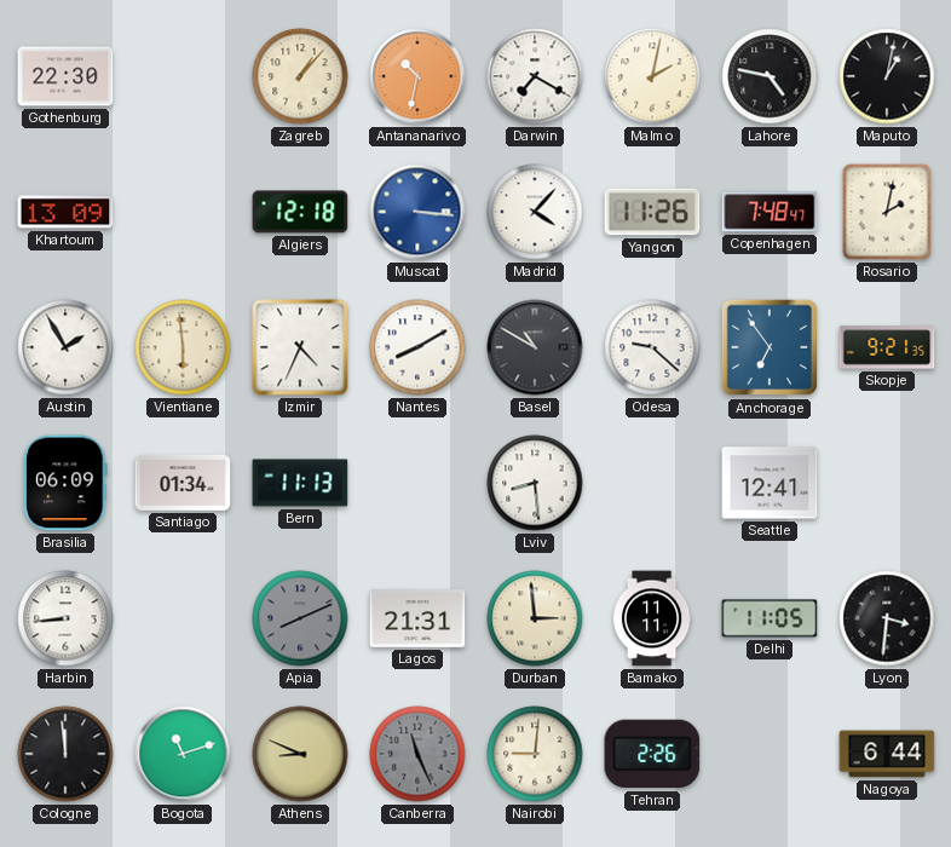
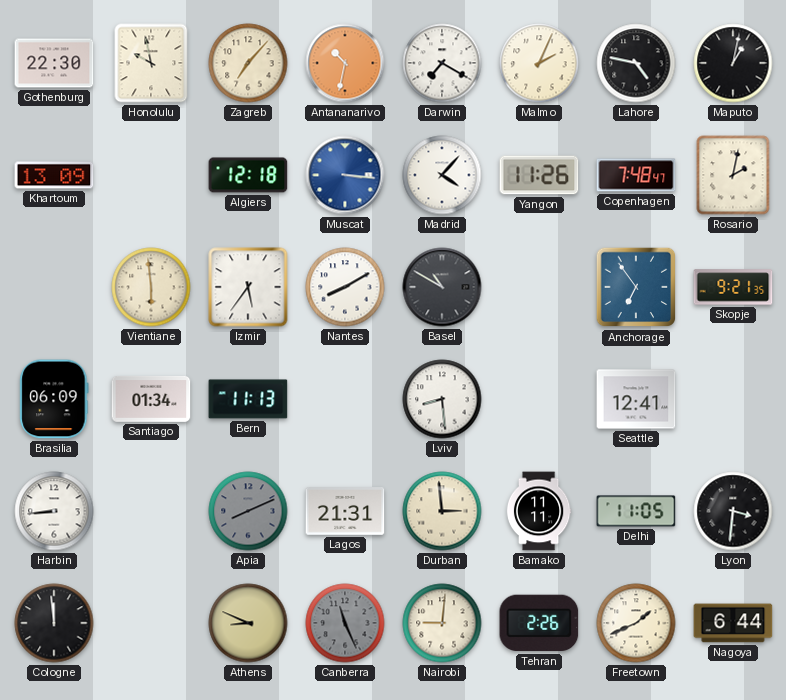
Honolulu: none -> 9:58
Zagreb: 1:07 -> 7:07
Malmo: 2:02 -> 2:04
Austin: 1:55 -> none
Izmir: 4:34 -> 5:36
Odesa: 9:22 -> none
Bogota: 11:12 -> none
Freetown: none -> 1:41
